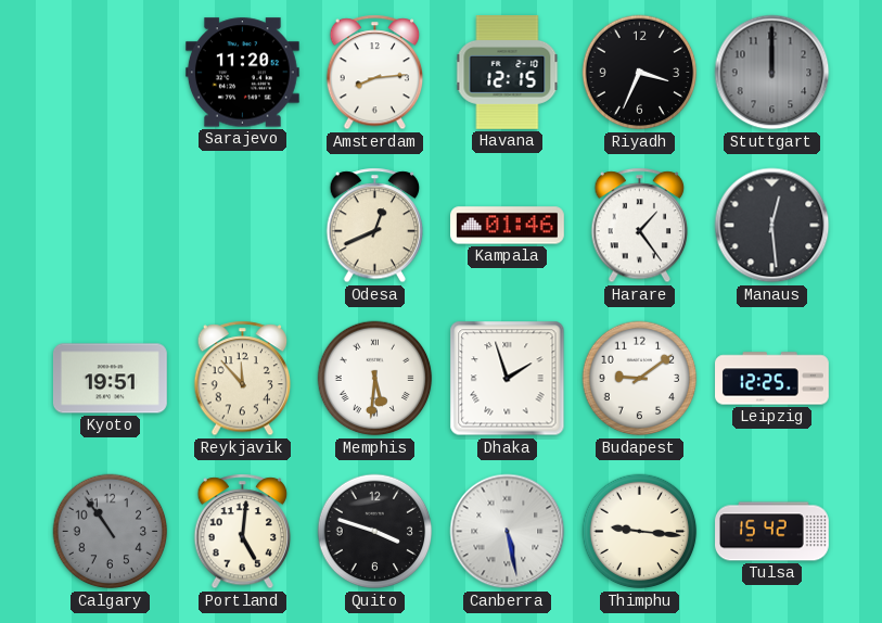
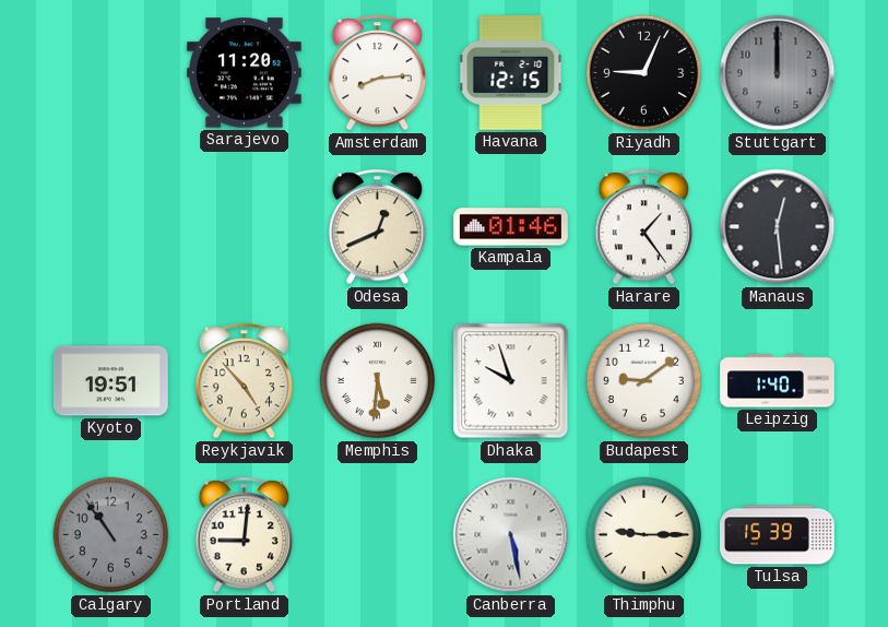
Riyadh: 3:34 -> 9:04
Reykjavik: 11:53 -> 4:53
Dhaka: 1:57 -> 9:57
Leipzig: 12:25 -> 1:40
Portland: 5:01 -> 9:01
Quito: 3:48 -> none
Thimphu: 9:16 -> 9:15
Tulsa: 15:42 -> 15:39
